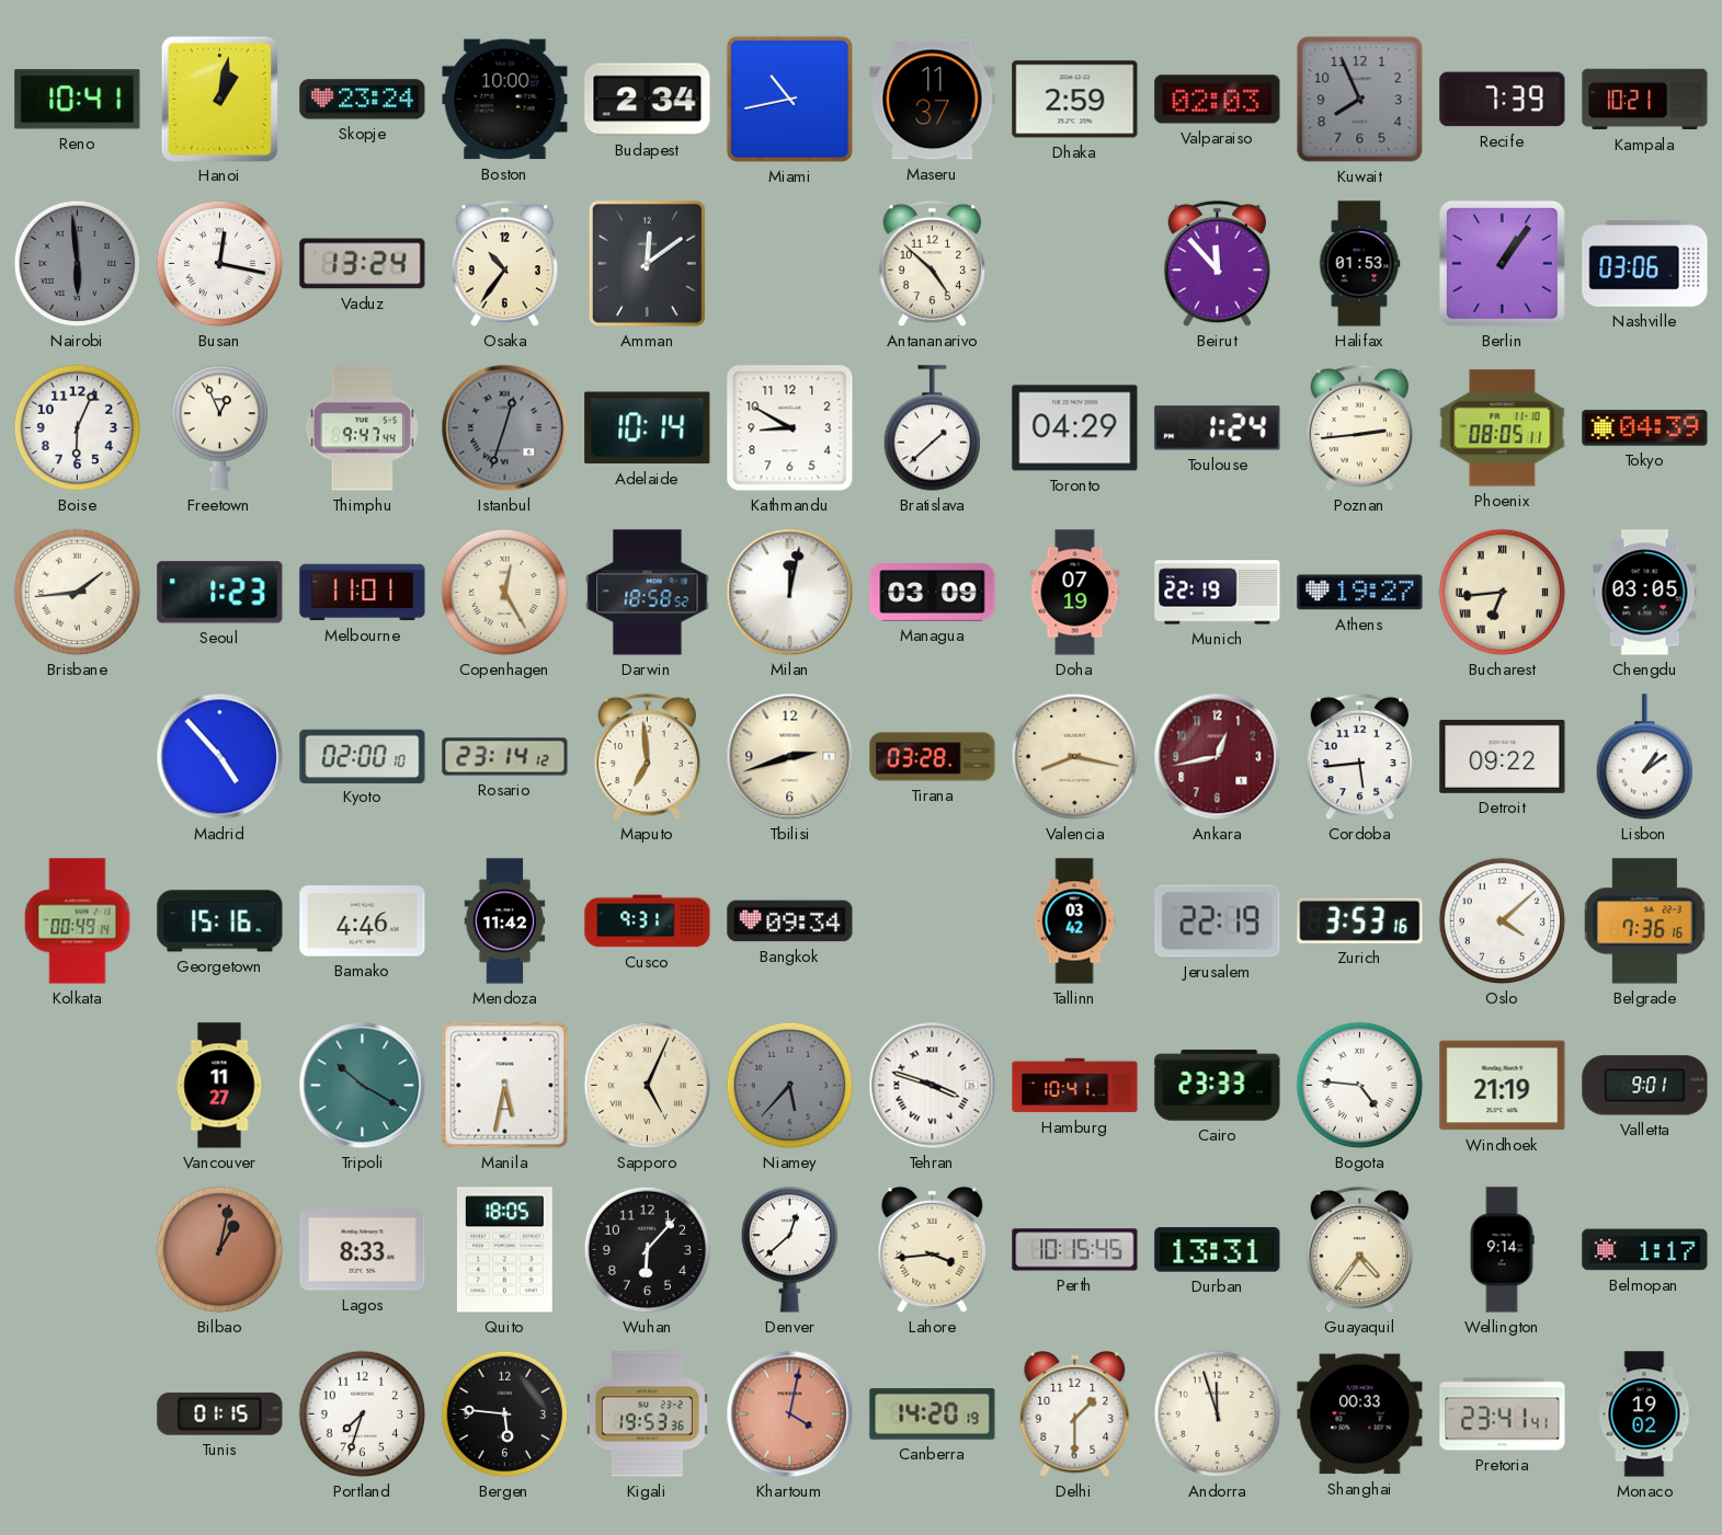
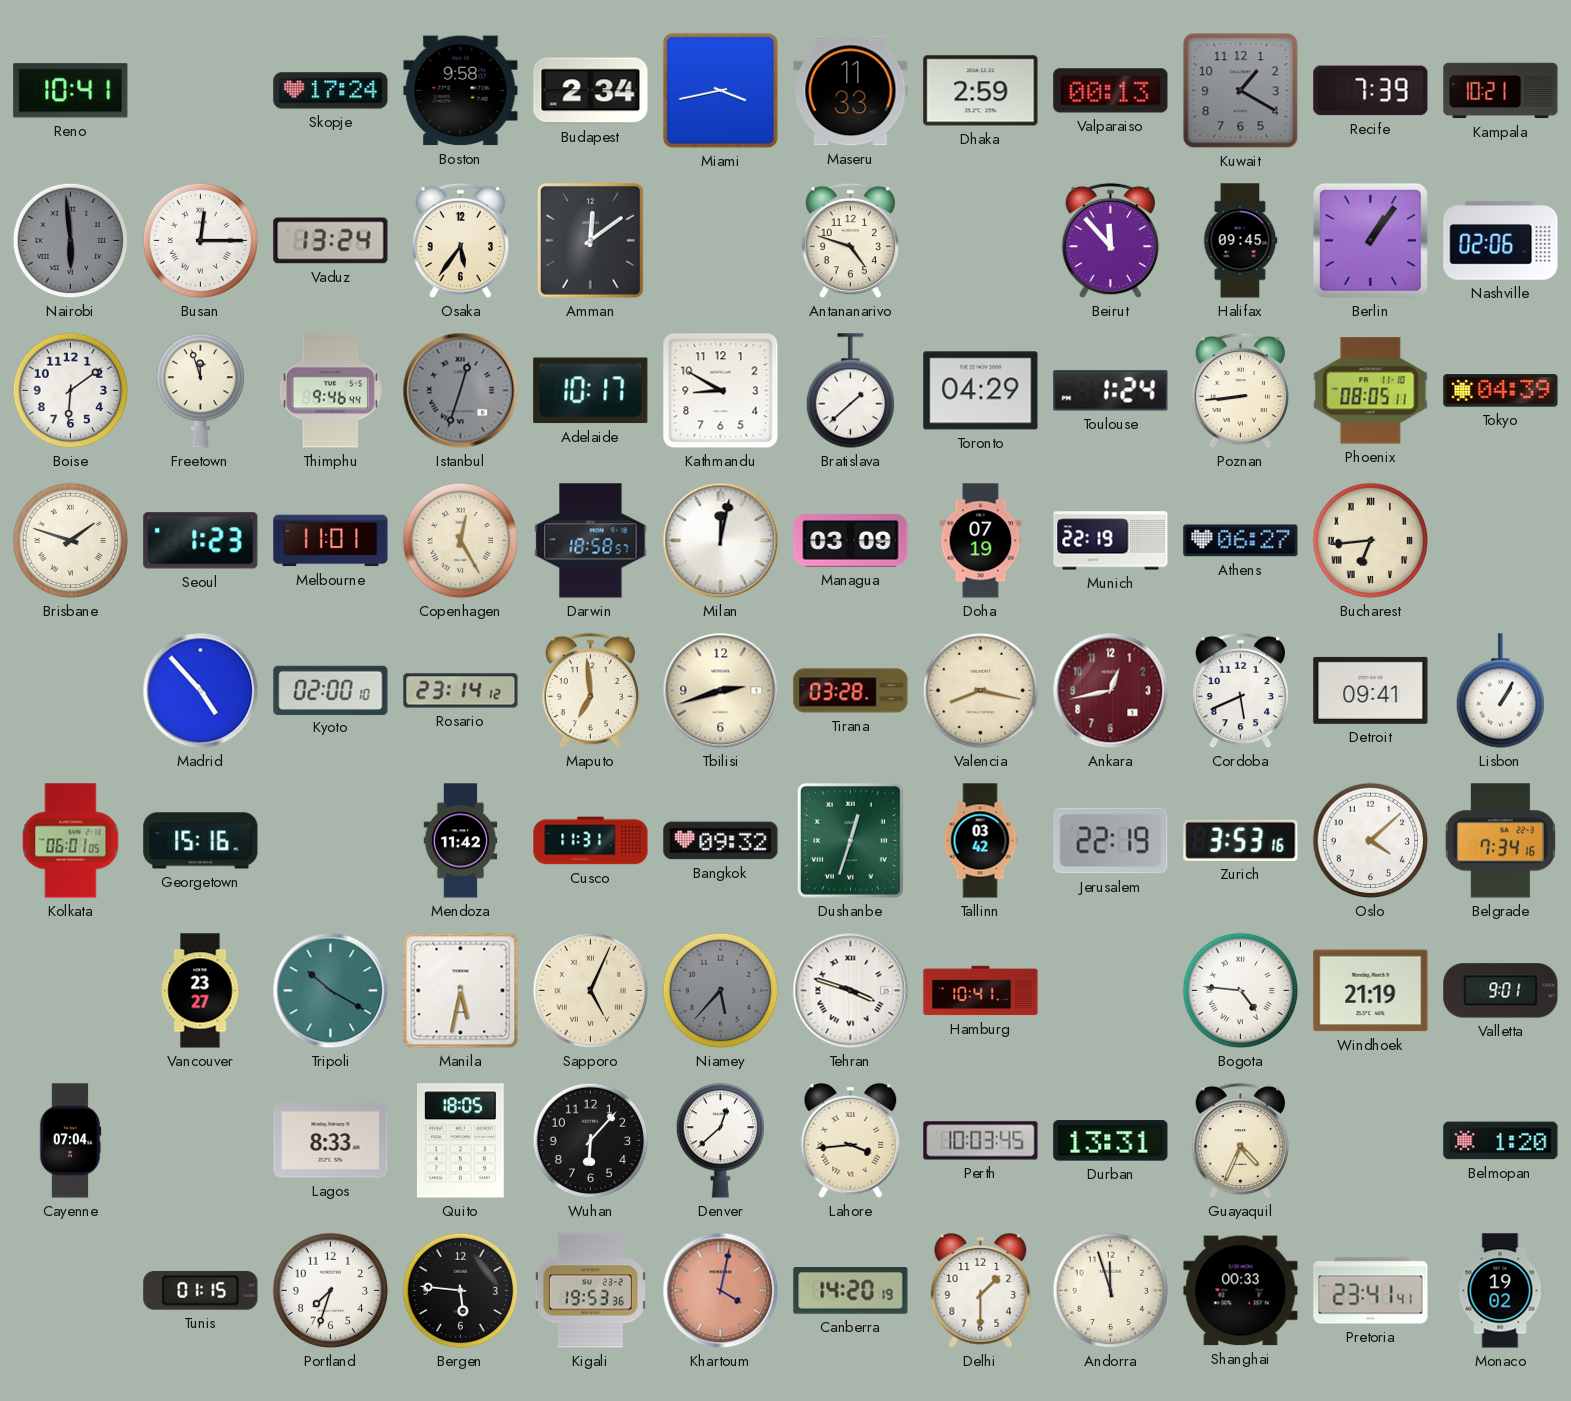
Hanoi: 1:02 -> none
Skopje: 23:24 -> 17:24
Boston: 10:00 -> 9:58
Miami: 10:43 -> 3:43
Maseru: 11:37 -> 11:33
Valparaiso: 02:03 -> 00:13
Kuwait: 7:56 -> 1:20
Busan: 12:17 -> 12:15
Osaka: 10:36 -> 5:36
Antananarivo: 4:52 -> 4:48
Halifax: 01:53 -> 09:45
Nashville: 03:06 -> 02:06
Boise: 6:04 -> 6:09
Freetown: 12:56 -> 11:57
Thimphu: 9:47 -> 9:46
Adelaide: 10:14 -> 10:17
Poznan: 2:44 -> 8:44
Brisbane: 1:44 -> 1:48
Darwin: 18:58:52 -> 18:58:57
Athens: 19:27 -> 06:27
Chengdu: 03:05 -> none
Cordoba: 5:44 -> 5:41
Detroit: 09:22 -> 09:41
Lisbon: 1:09 -> 1:05
Kolkata: 00:49 -> 06:01
Bamako: 4:46 -> none
Cusco: 9:31 -> 11:31
Bangkok: 09:34 -> 09:32
Dushanbe: none -> 12:33
Belgrade: 7:36 -> 7:34
Vancouver: 11:27 -> 23:27
Cairo: 23:33 -> none
Cayenne: none -> 07:04
Bilbao: 1:02 -> none
Perth: 10:15 -> 10:03
Guayaquil: 4:36 -> 4:34
Wellington: 9:14 -> none
Belmopan: 1:17 -> 1:20
